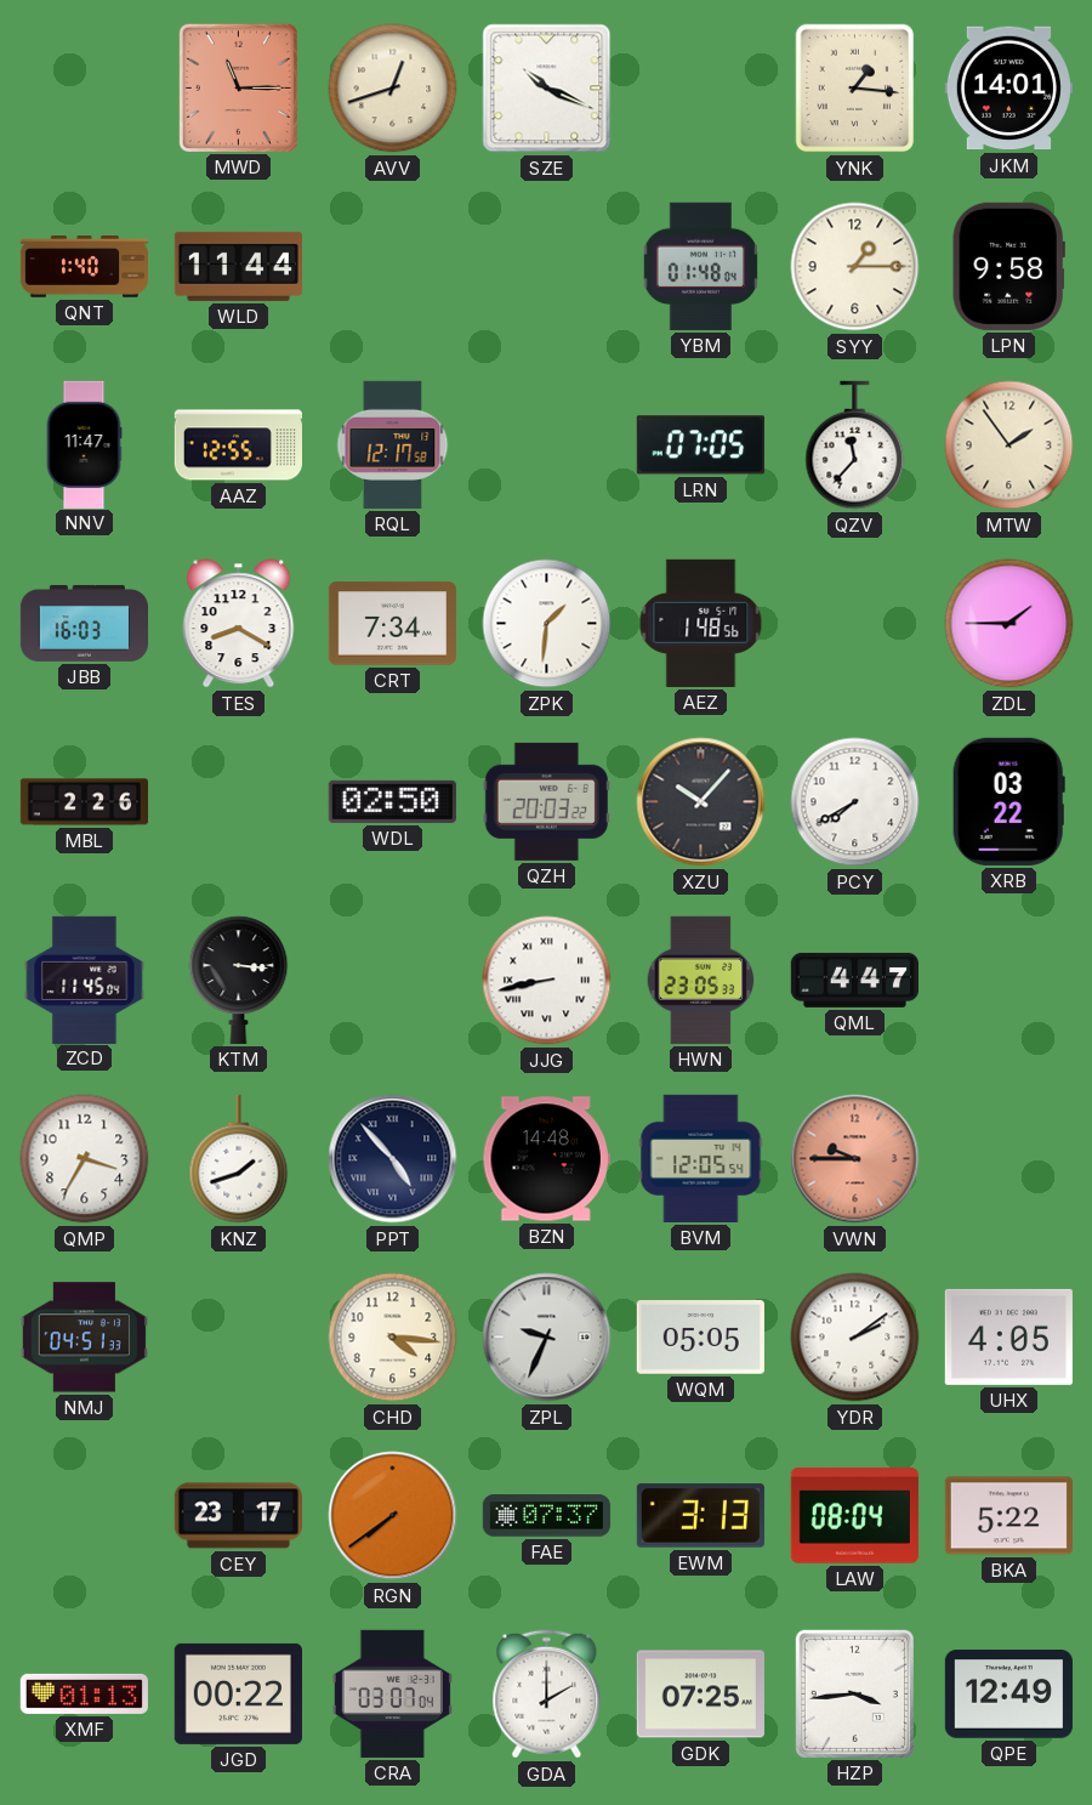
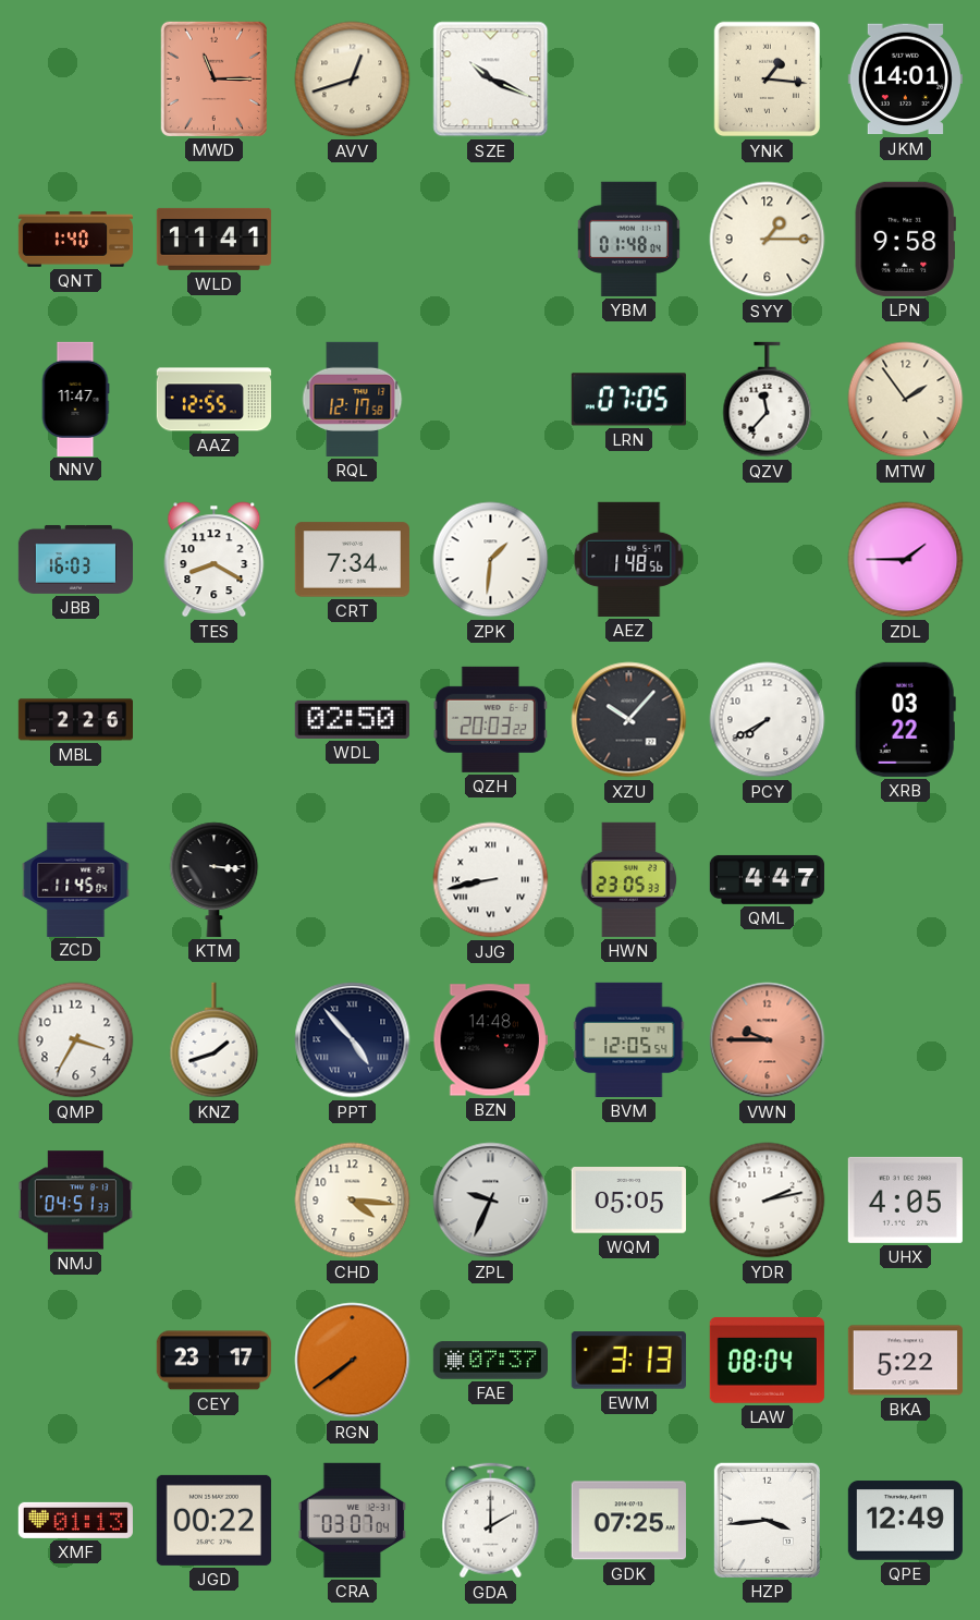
WLD: 11:44 -> 11:41
YDR: 2:09 -> 2:13
